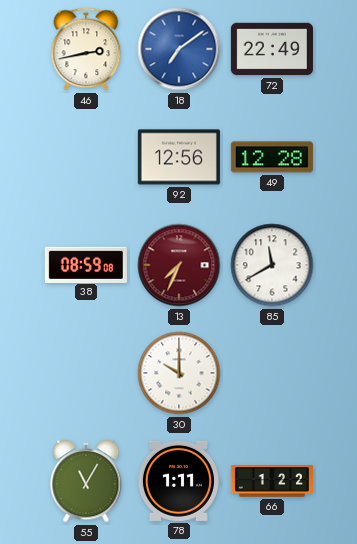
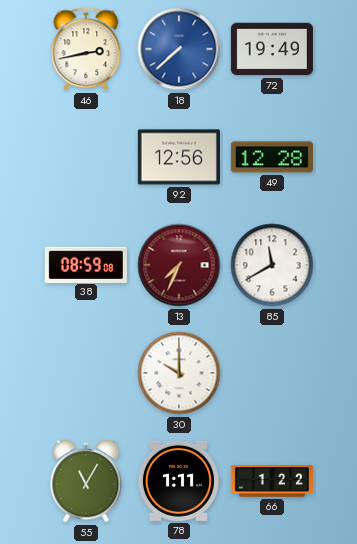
18: 7:09 -> 7:38
72: 22:49 -> 19:49
